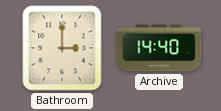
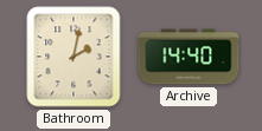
Bathroom: 3:00 -> 2:02
